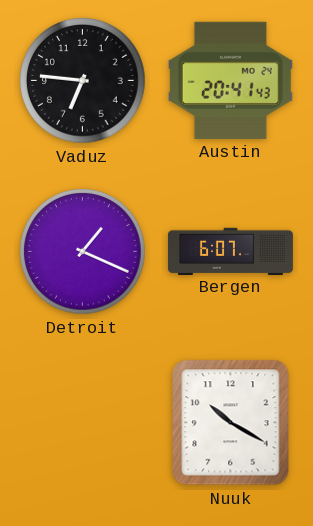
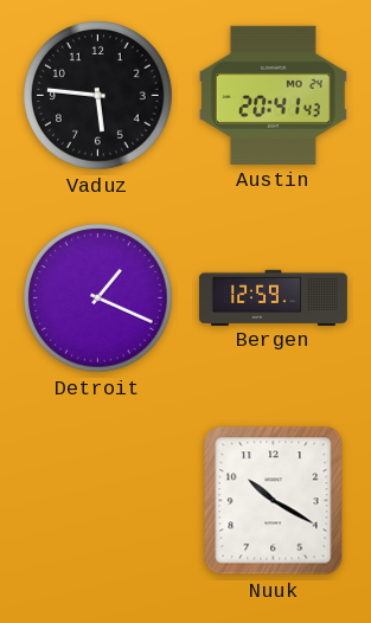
Vaduz: 6:46 -> 5:46
Bergen: 6:07 -> 12:59
